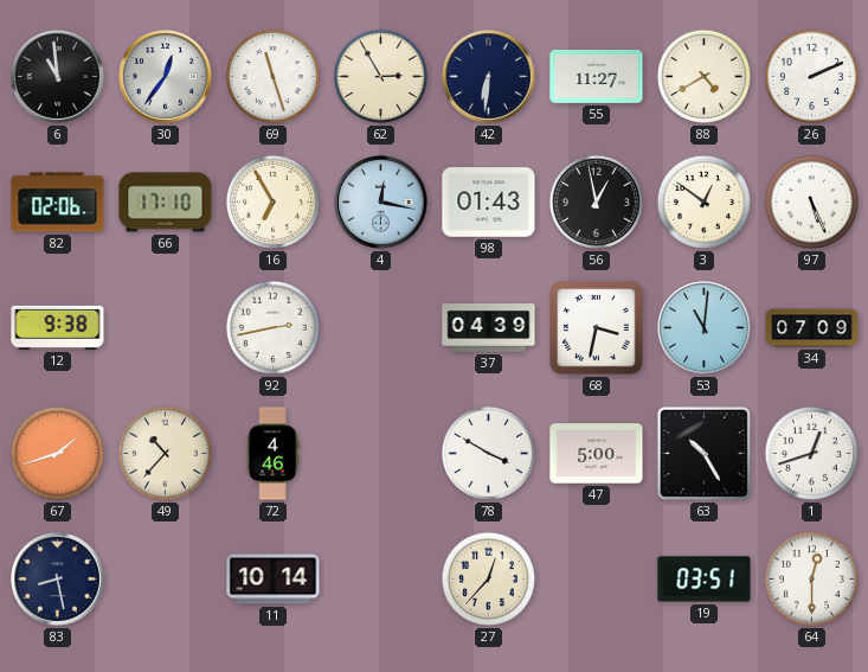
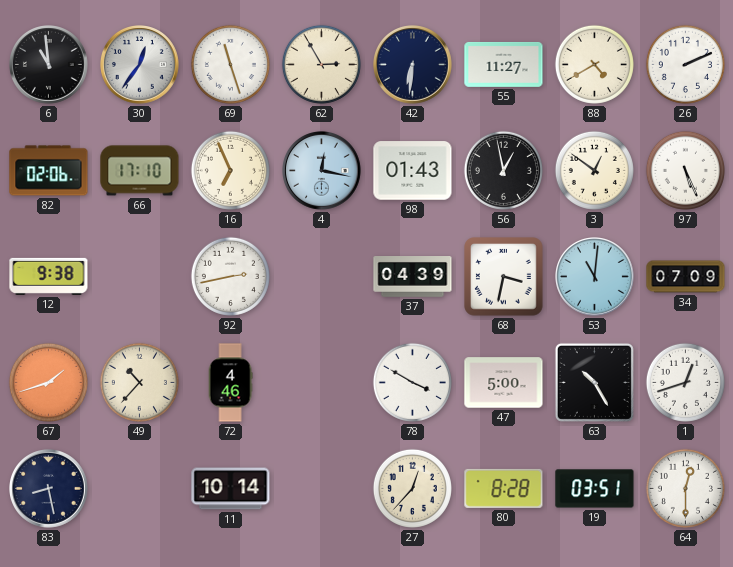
16: 6:55 -> 6:56
80: none -> 8:28
